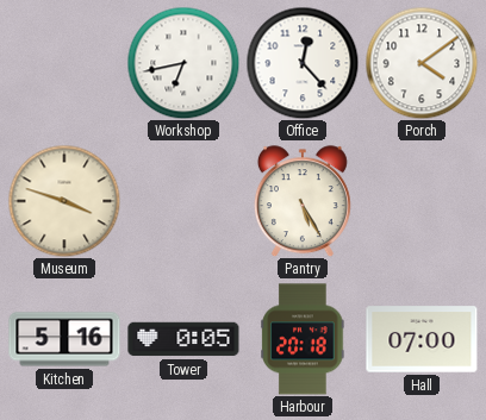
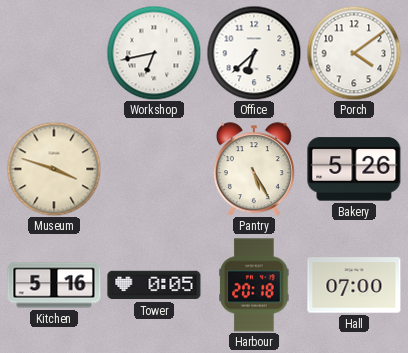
Office: 12:23 -> 6:38
Bakery: none -> 5:26
